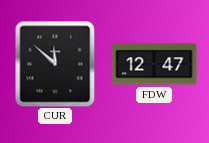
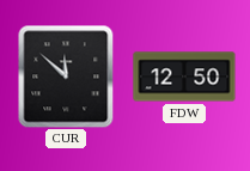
FDW: 12:47 -> 12:50
